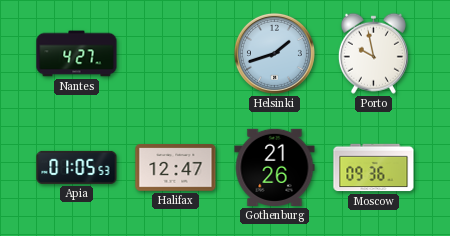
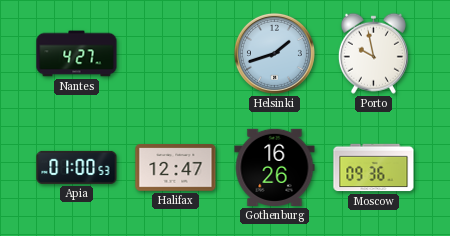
Apia: 01:05 -> 01:00
Gothenburg: 21:26 -> 16:26
